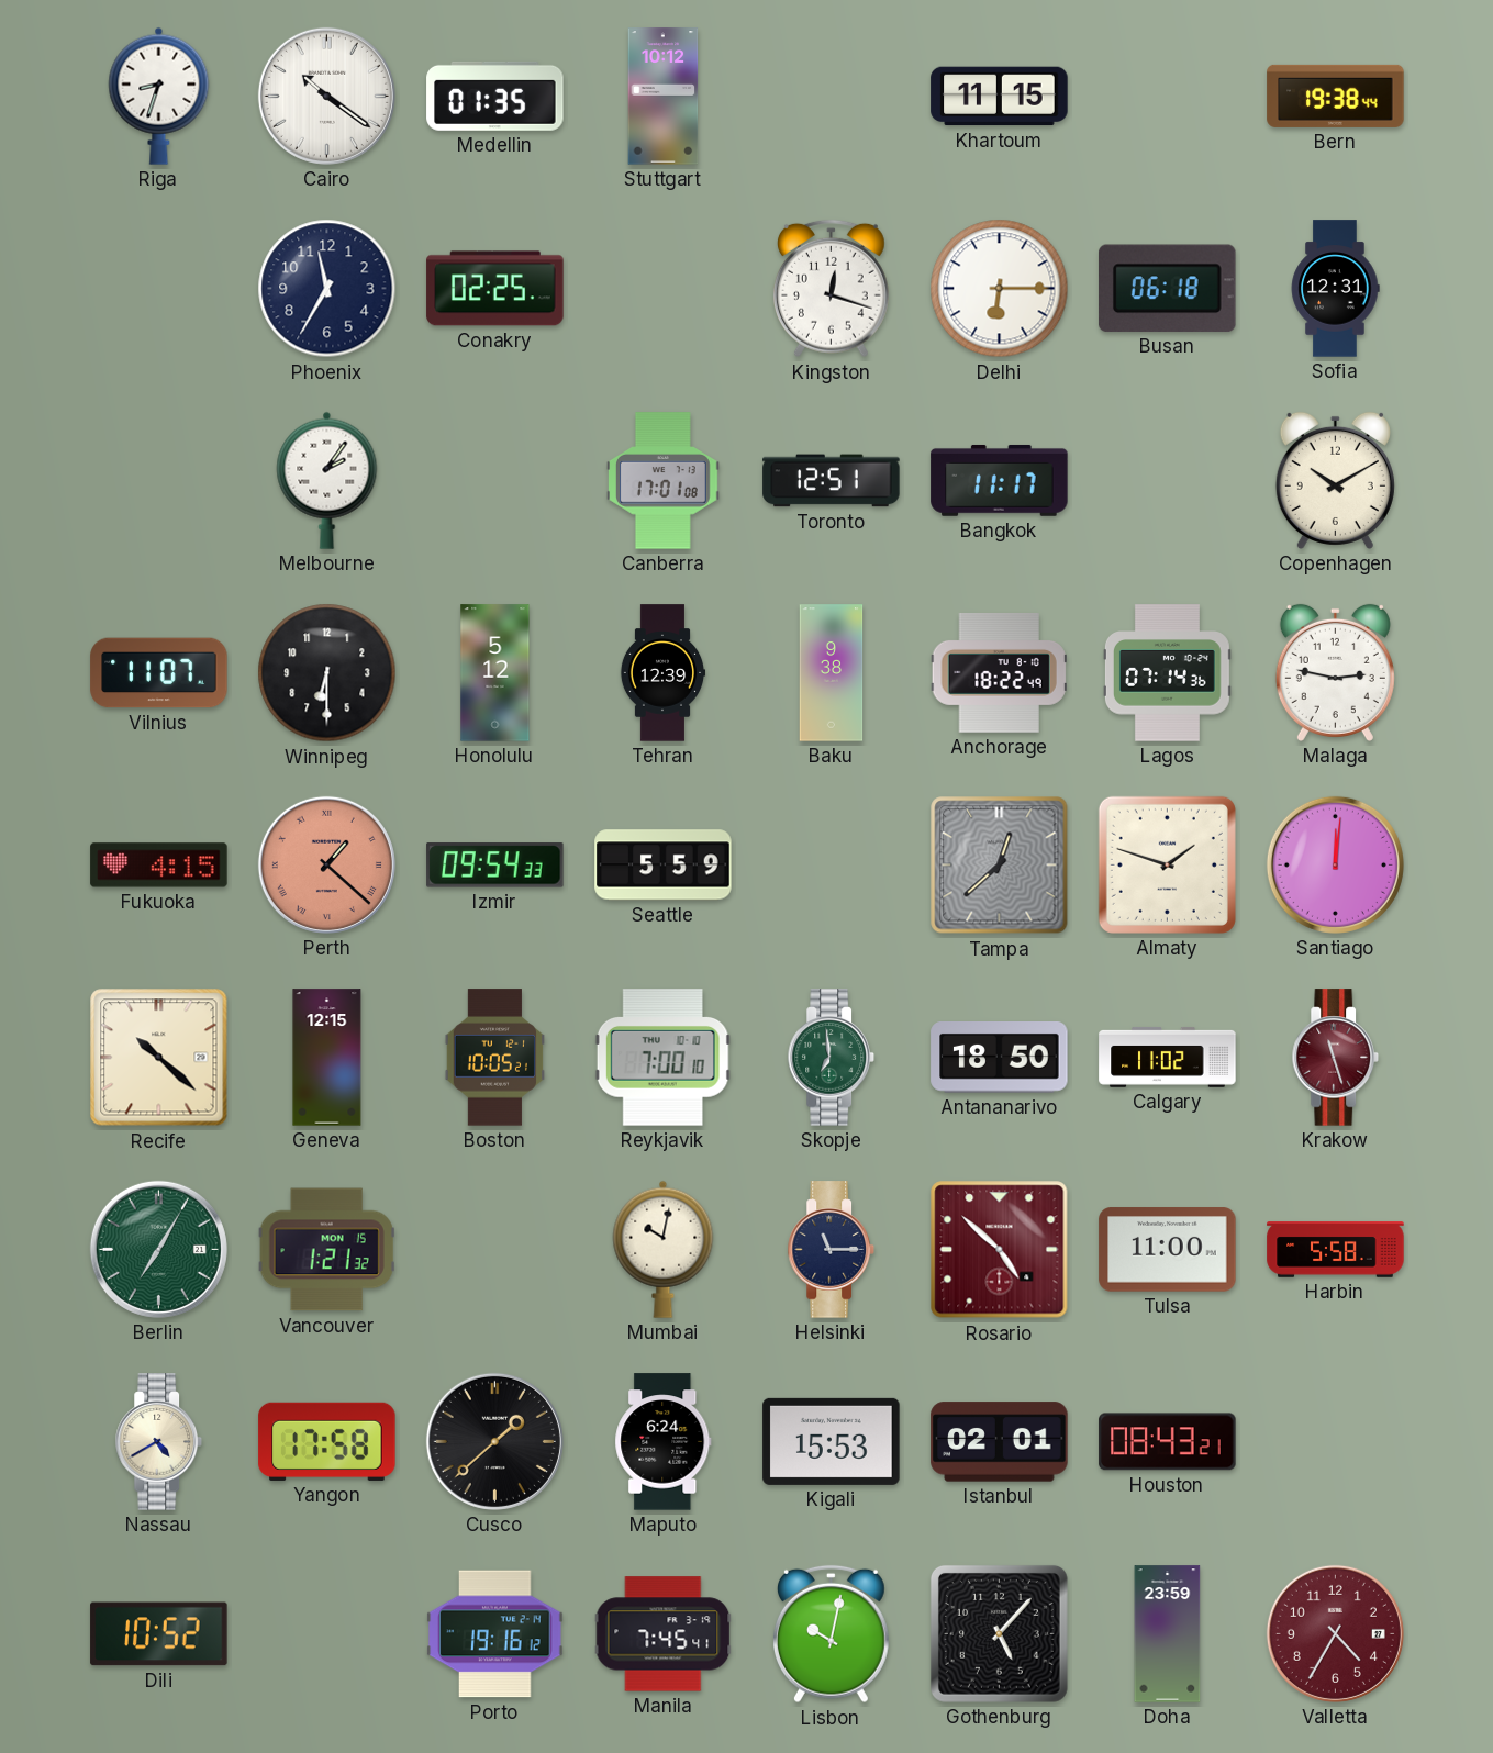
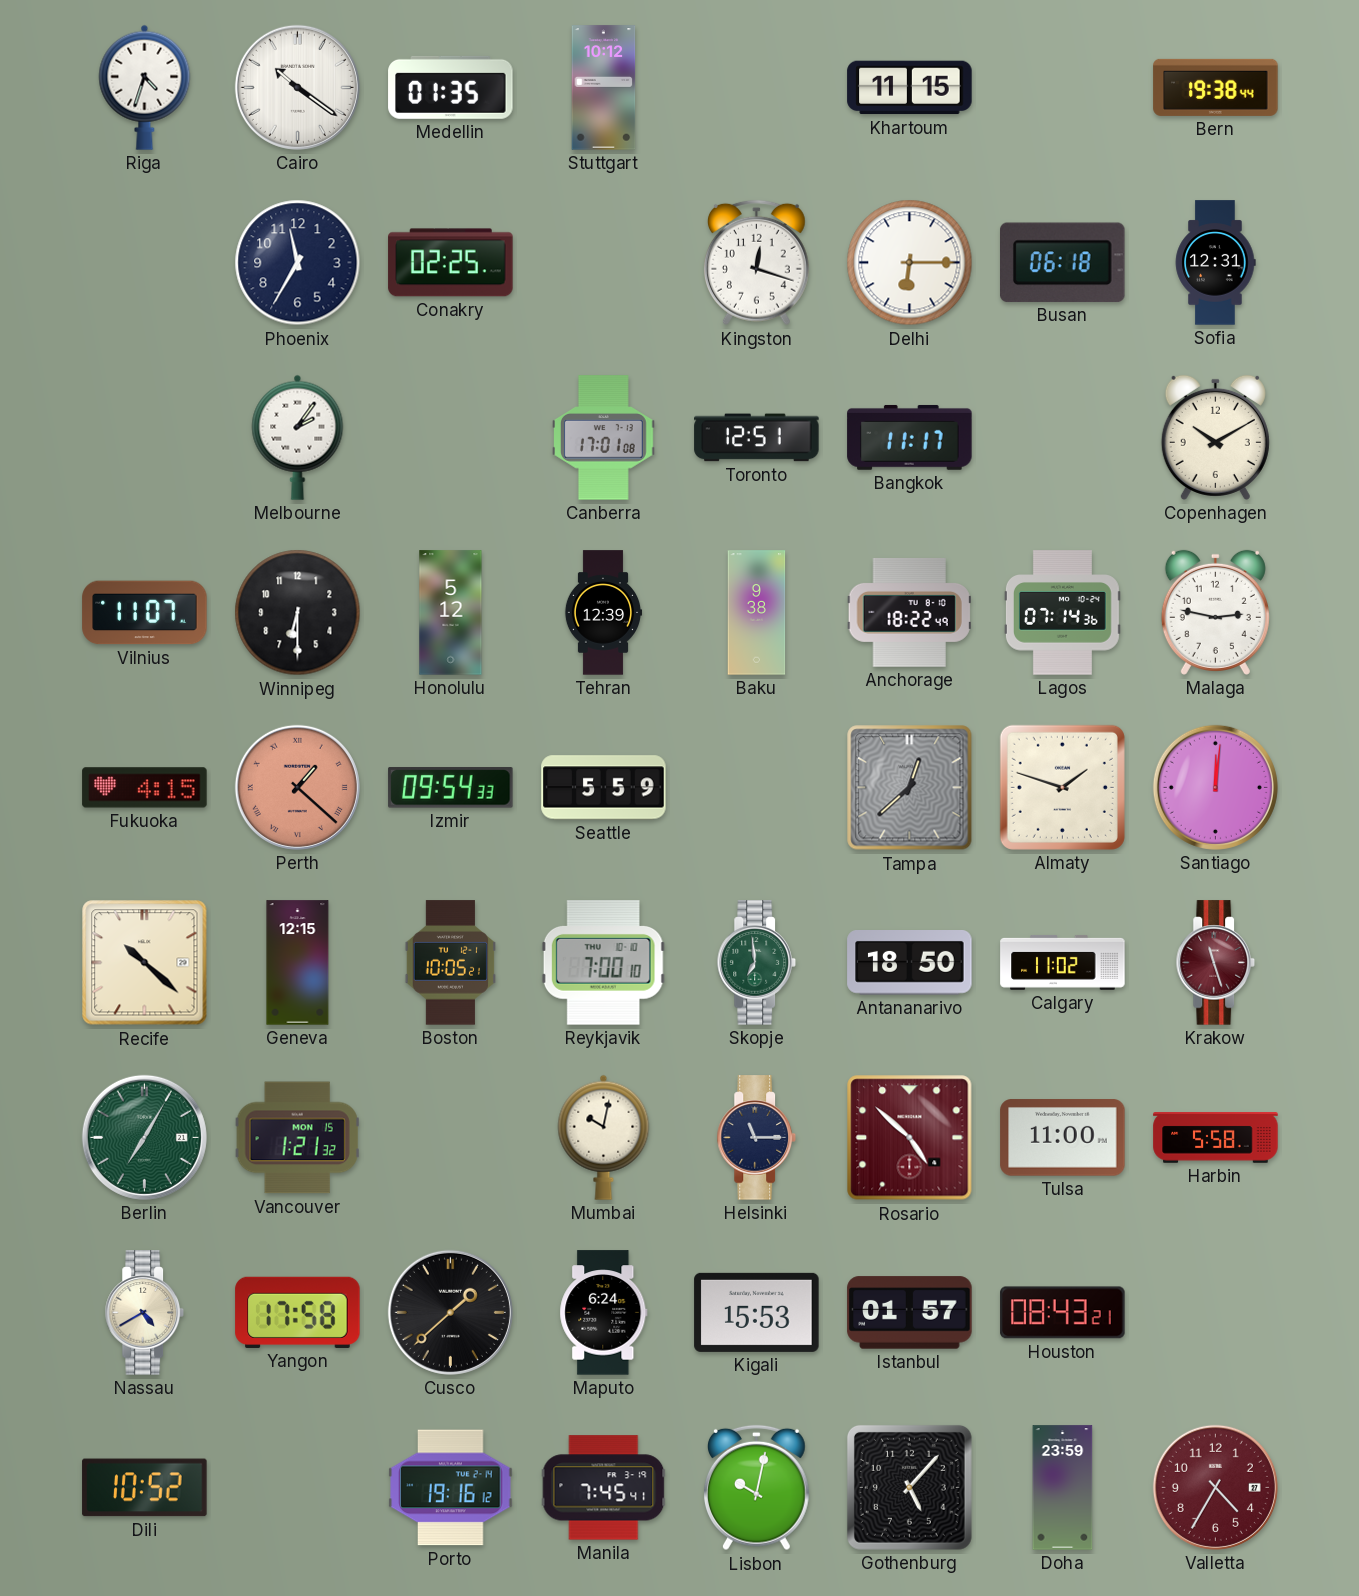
Riga: 8:33 -> 4:33
Istanbul: 02:01 -> 01:57
